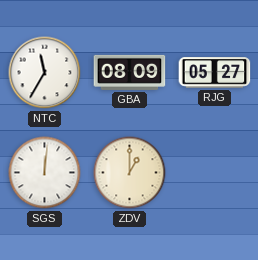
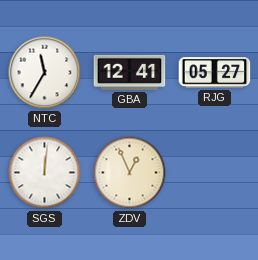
GBA: 08:09 -> 12:41
ZDV: 1:00 -> 12:56
